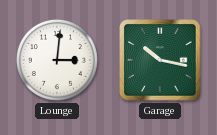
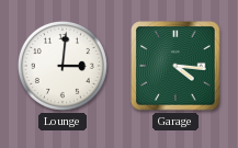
Garage: 10:17 -> 4:16
